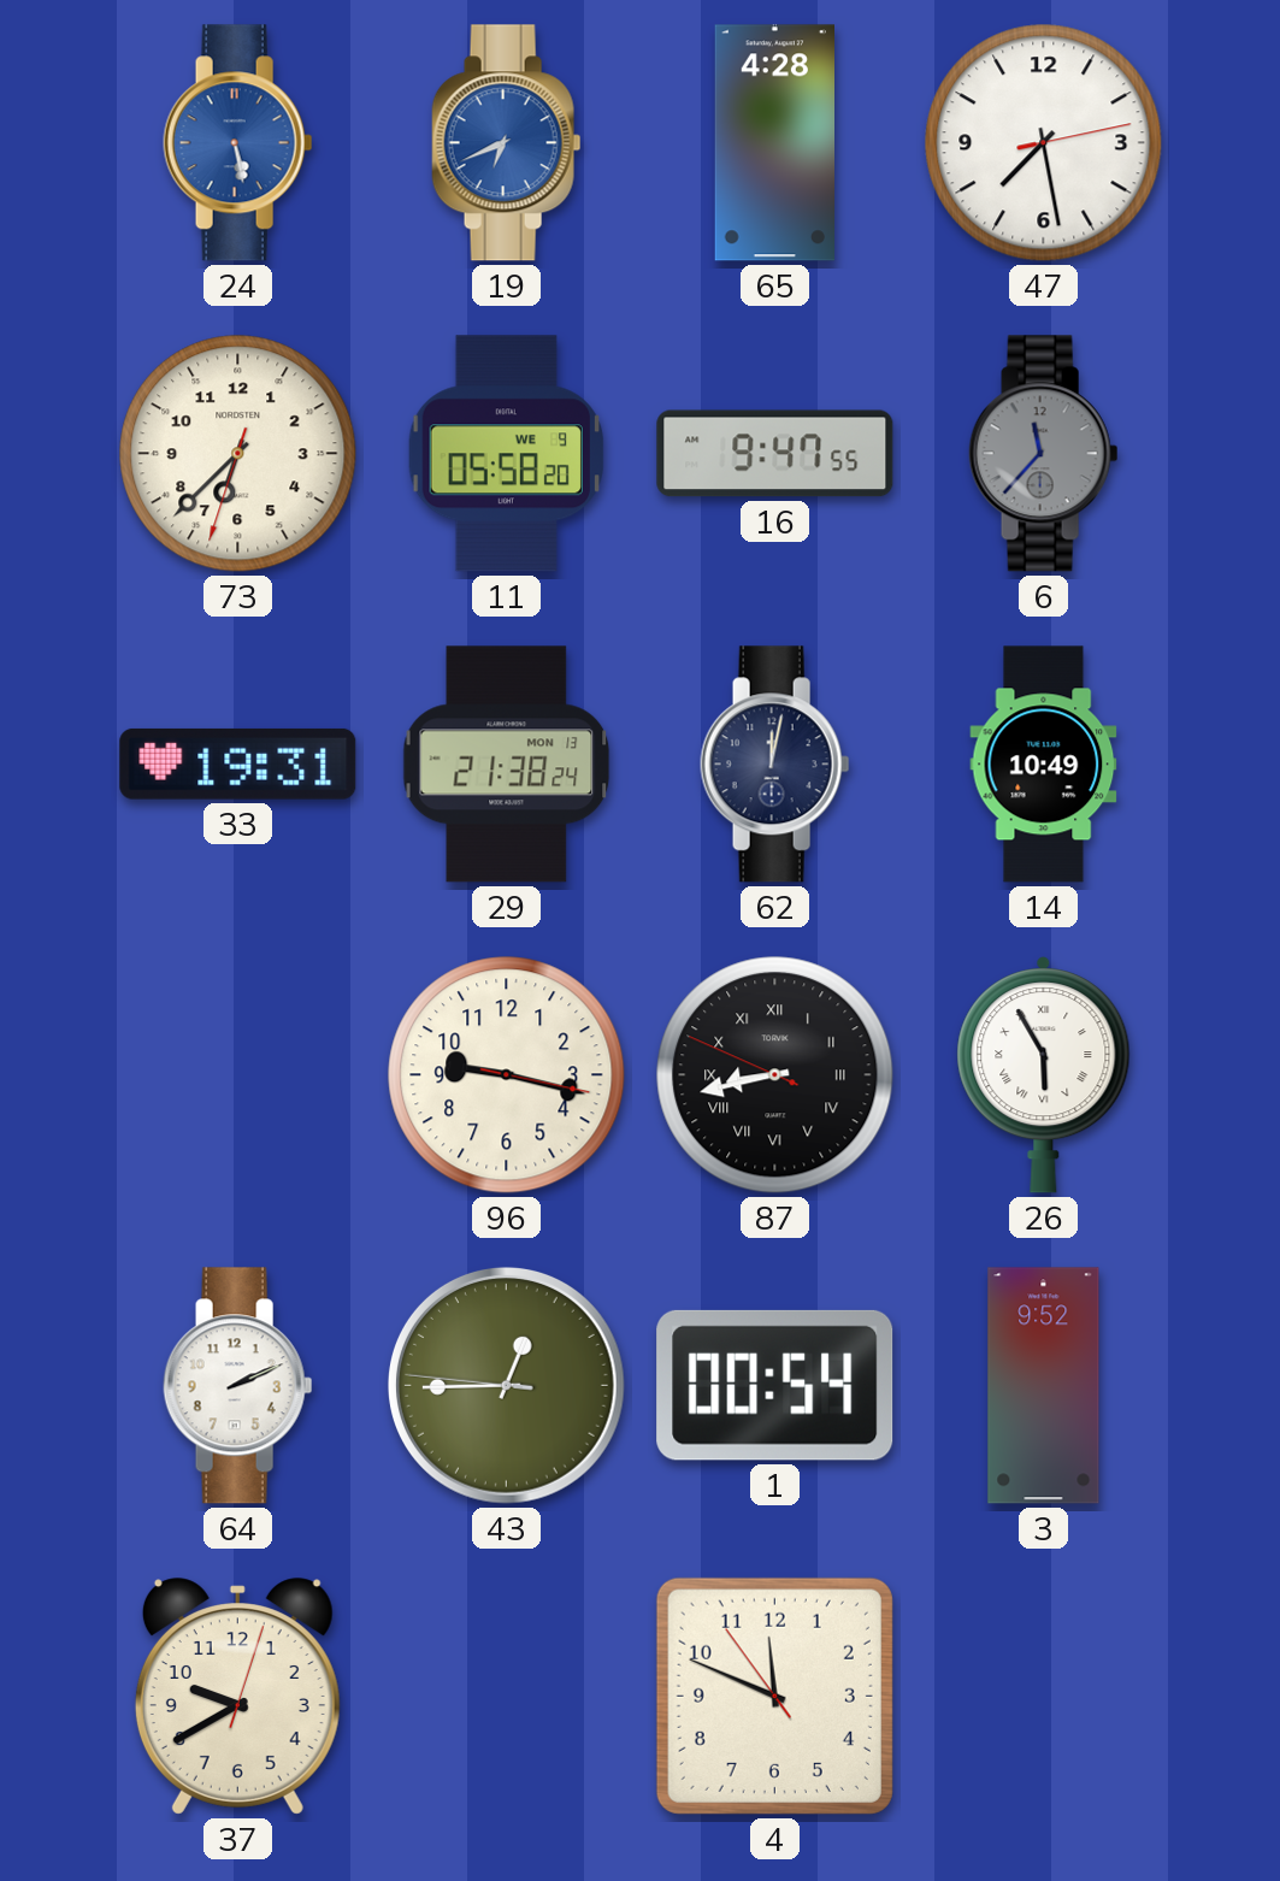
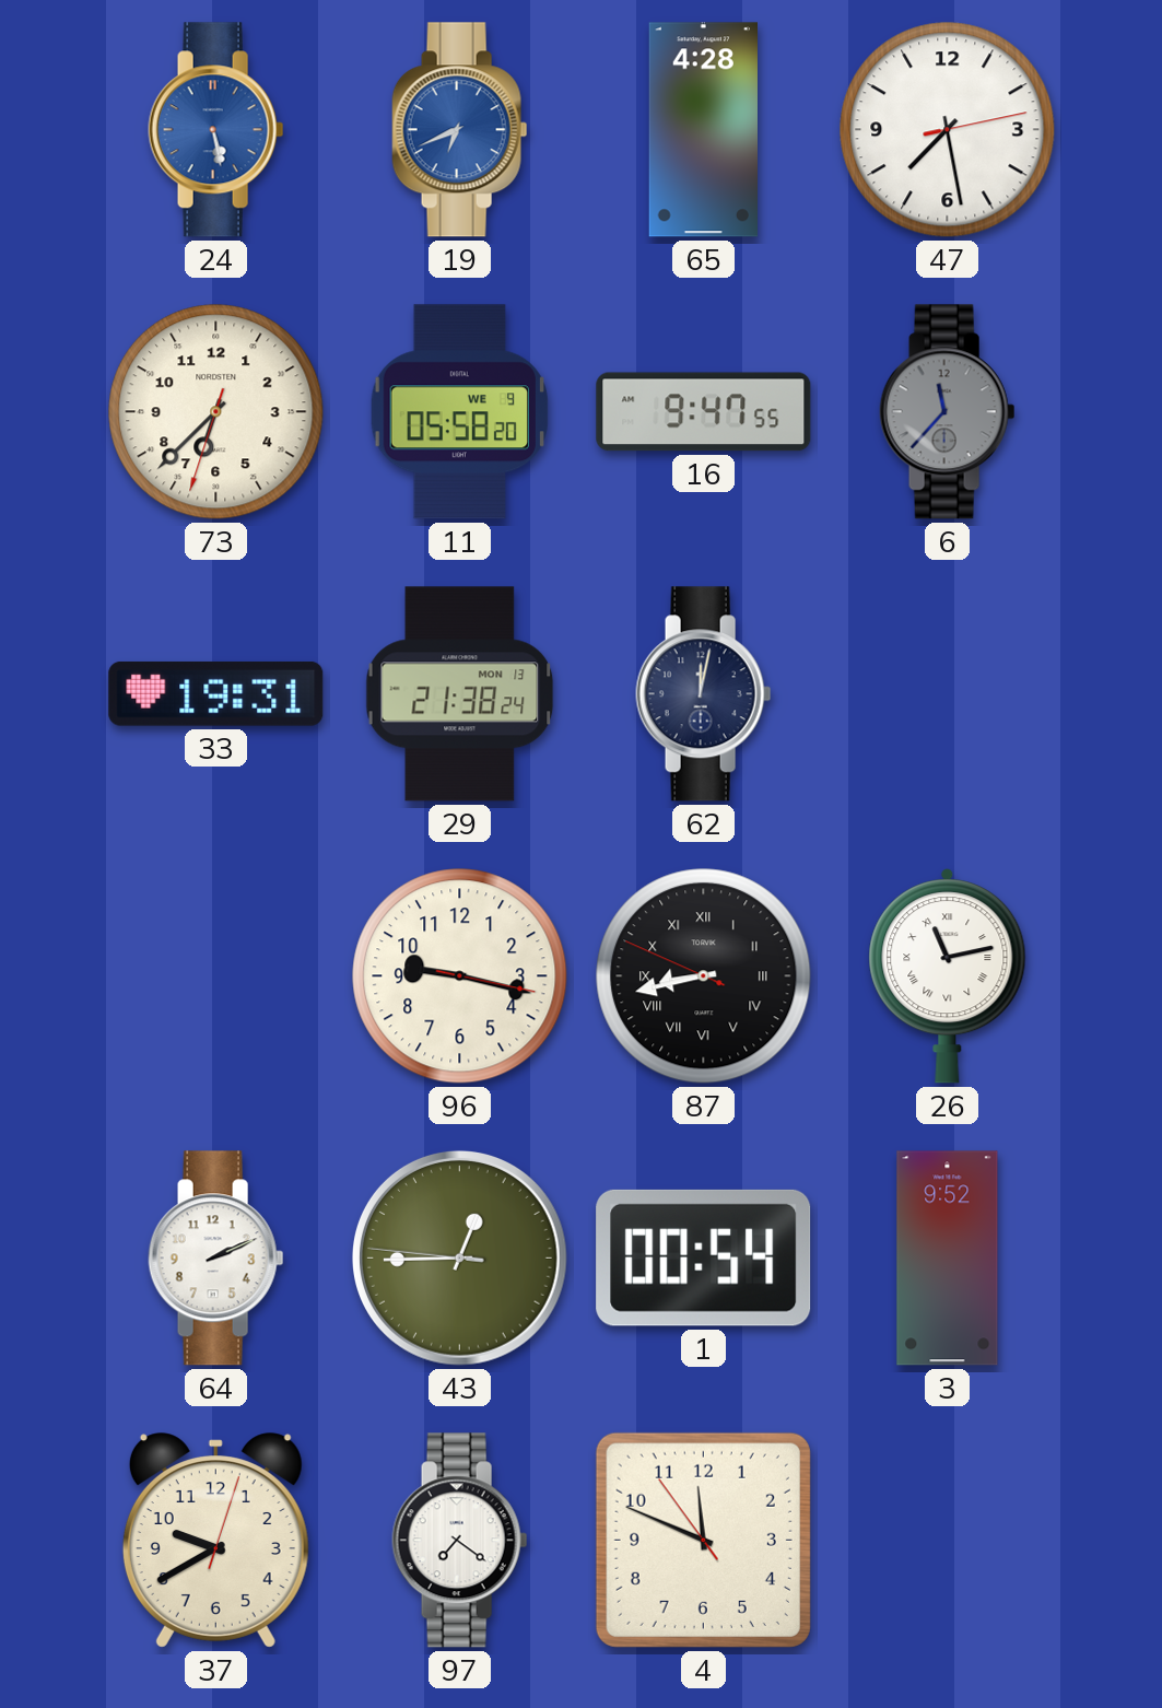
14: 10:49 -> none
26: 5:55 -> 11:13
97: none -> 7:21
